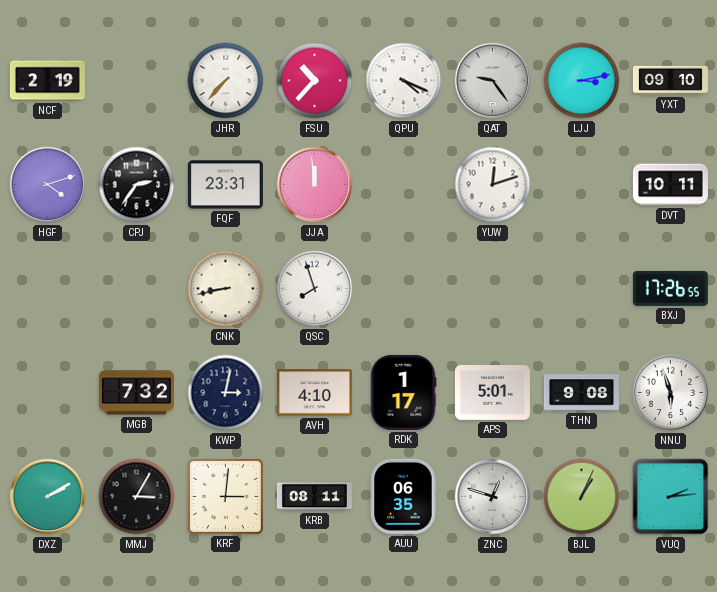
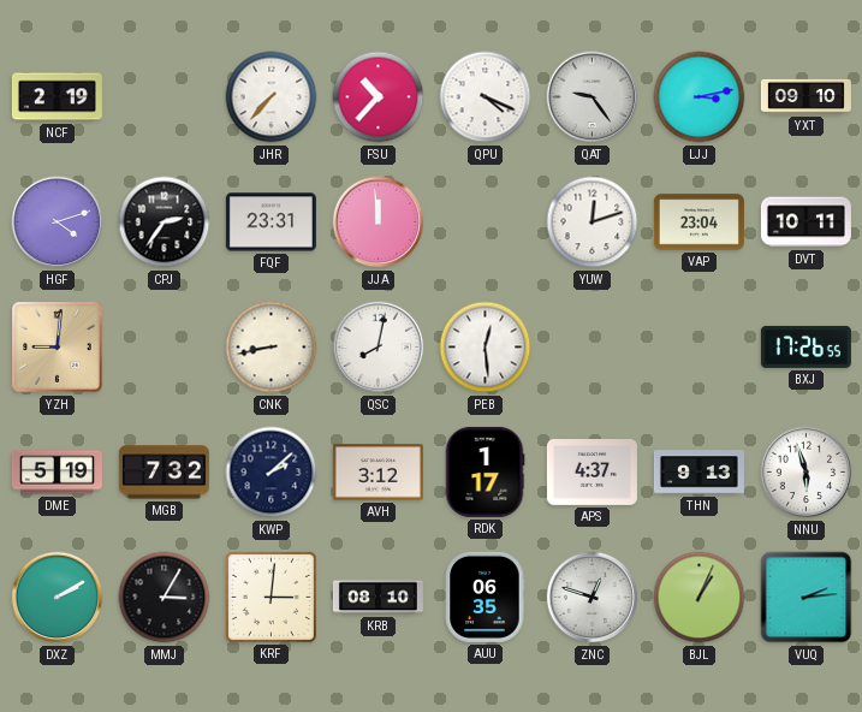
VAP: none -> 23:04
YZH: none -> 9:01
QSC: 7:57 -> 8:02
PEB: none -> 12:29
DME: none -> 5:19
KWP: 3:02 -> 2:08
AVH: 4:10 -> 3:12
APS: 5:01 -> 4:37
THN: 9:08 -> 9:13
KRB: 08:11 -> 08:10
